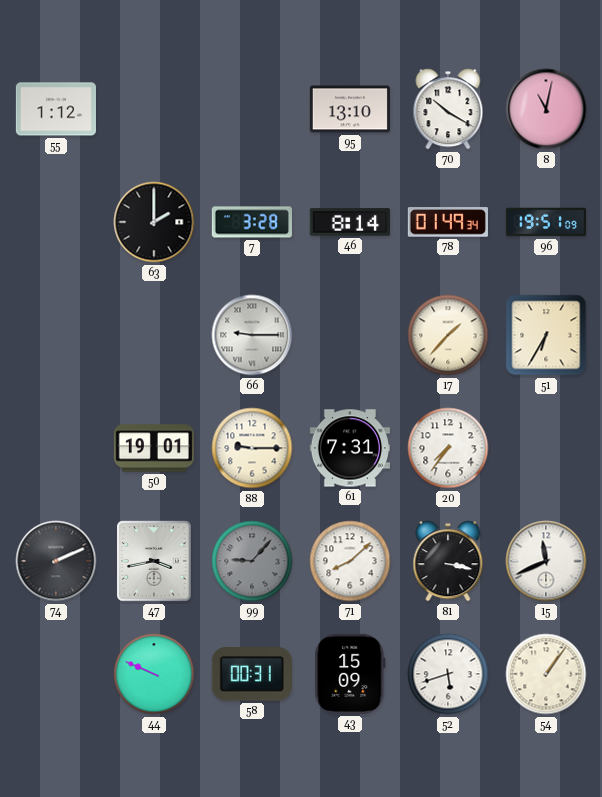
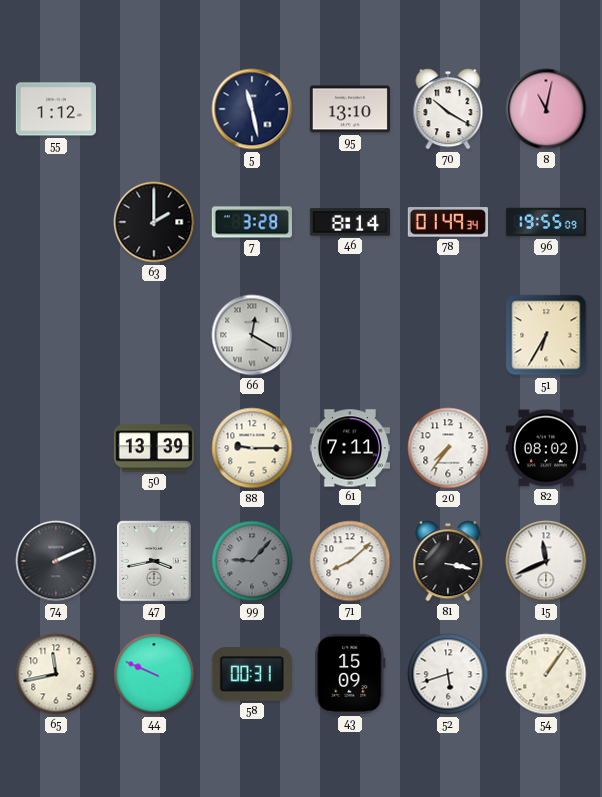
5: none -> 11:28
96: 19:51 -> 19:55
66: 9:15 -> 12:20
17: 1:37 -> none
50: 19:01 -> 13:39
61: 7:31 -> 7:11
82: none -> 08:02
65: none -> 11:43
